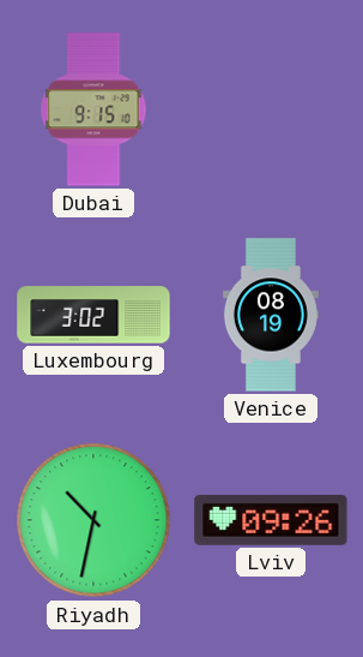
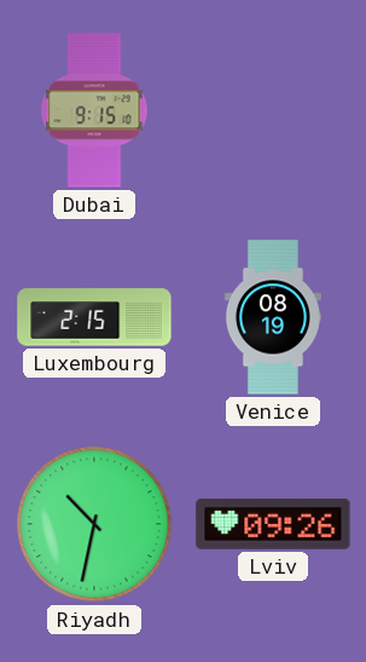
Luxembourg: 3:02 -> 2:15
